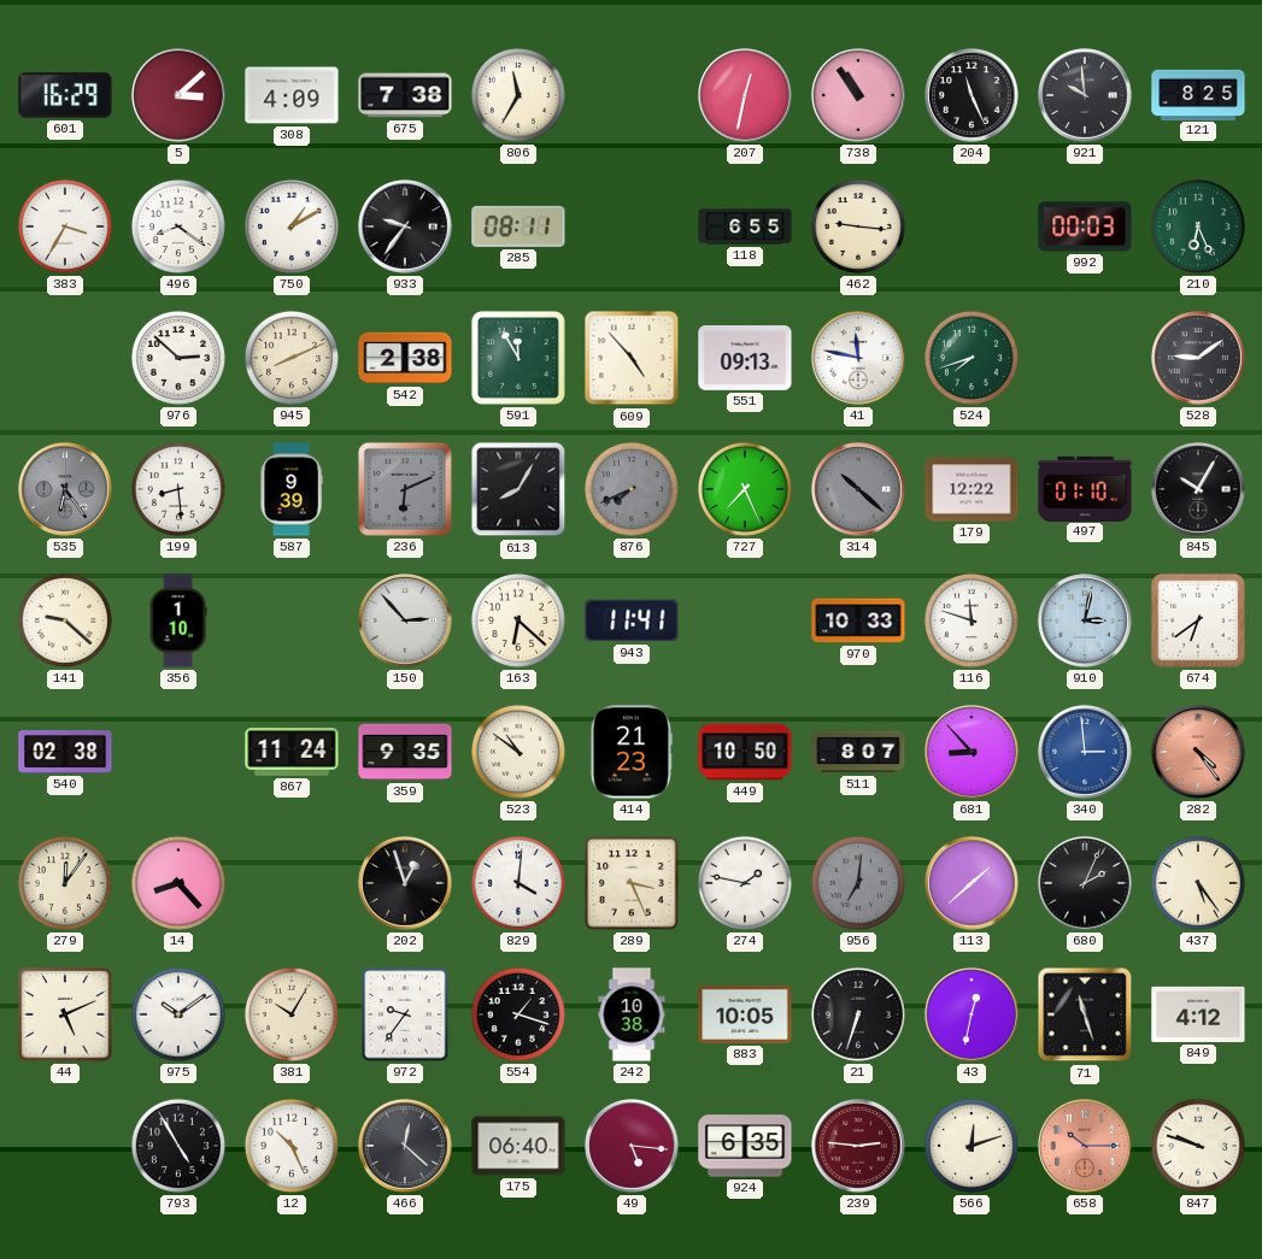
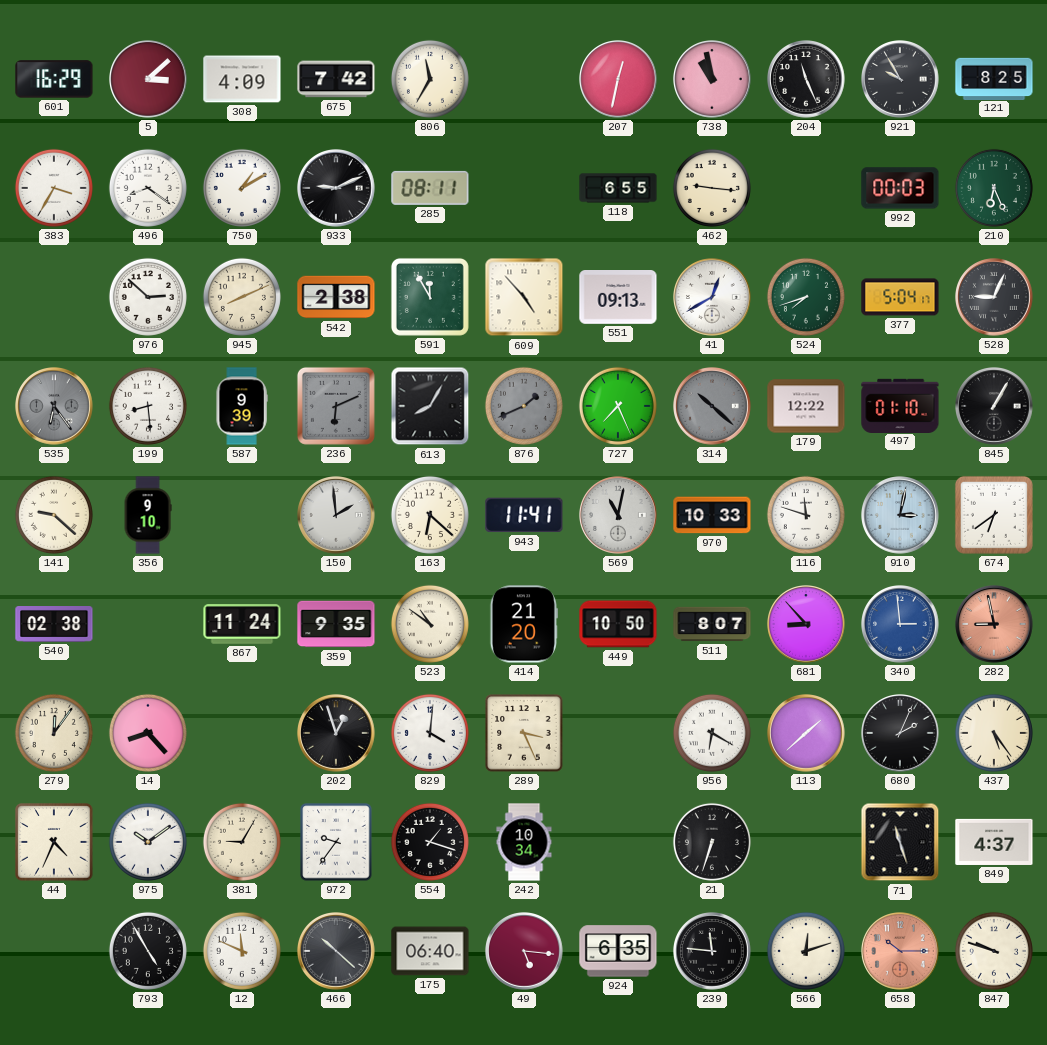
675: 7:38 -> 7:42
738: 10:54 -> 10:58
921: 9:59 -> 9:55
933: 9:36 -> 9:11
41: 11:47 -> 12:40
377: none -> 5:04
528: 9:09 -> 9:04
876: 7:41 -> 1:41
845: 10:05 -> 1:05
356: 1:10 -> 9:10
150: 2:53 -> 1:59
569: none -> 11:02
414: 21:23 -> 21:20
282: 4:24 -> 8:58
274: 1:47 -> none
956: 7:01 -> 6:20
956 dial: grey -> white
44: 5:11 -> 4:34
381: 10:05 -> 9:05
242: 10:38 -> 10:34
883: 10:05 -> none
43: 12:32 -> none
849: 4:12 -> 4:37
12: 10:26 -> 11:49
466: 12:22 -> 10:22
239: 2:46 -> 11:46
239 dial: burgundy -> black
